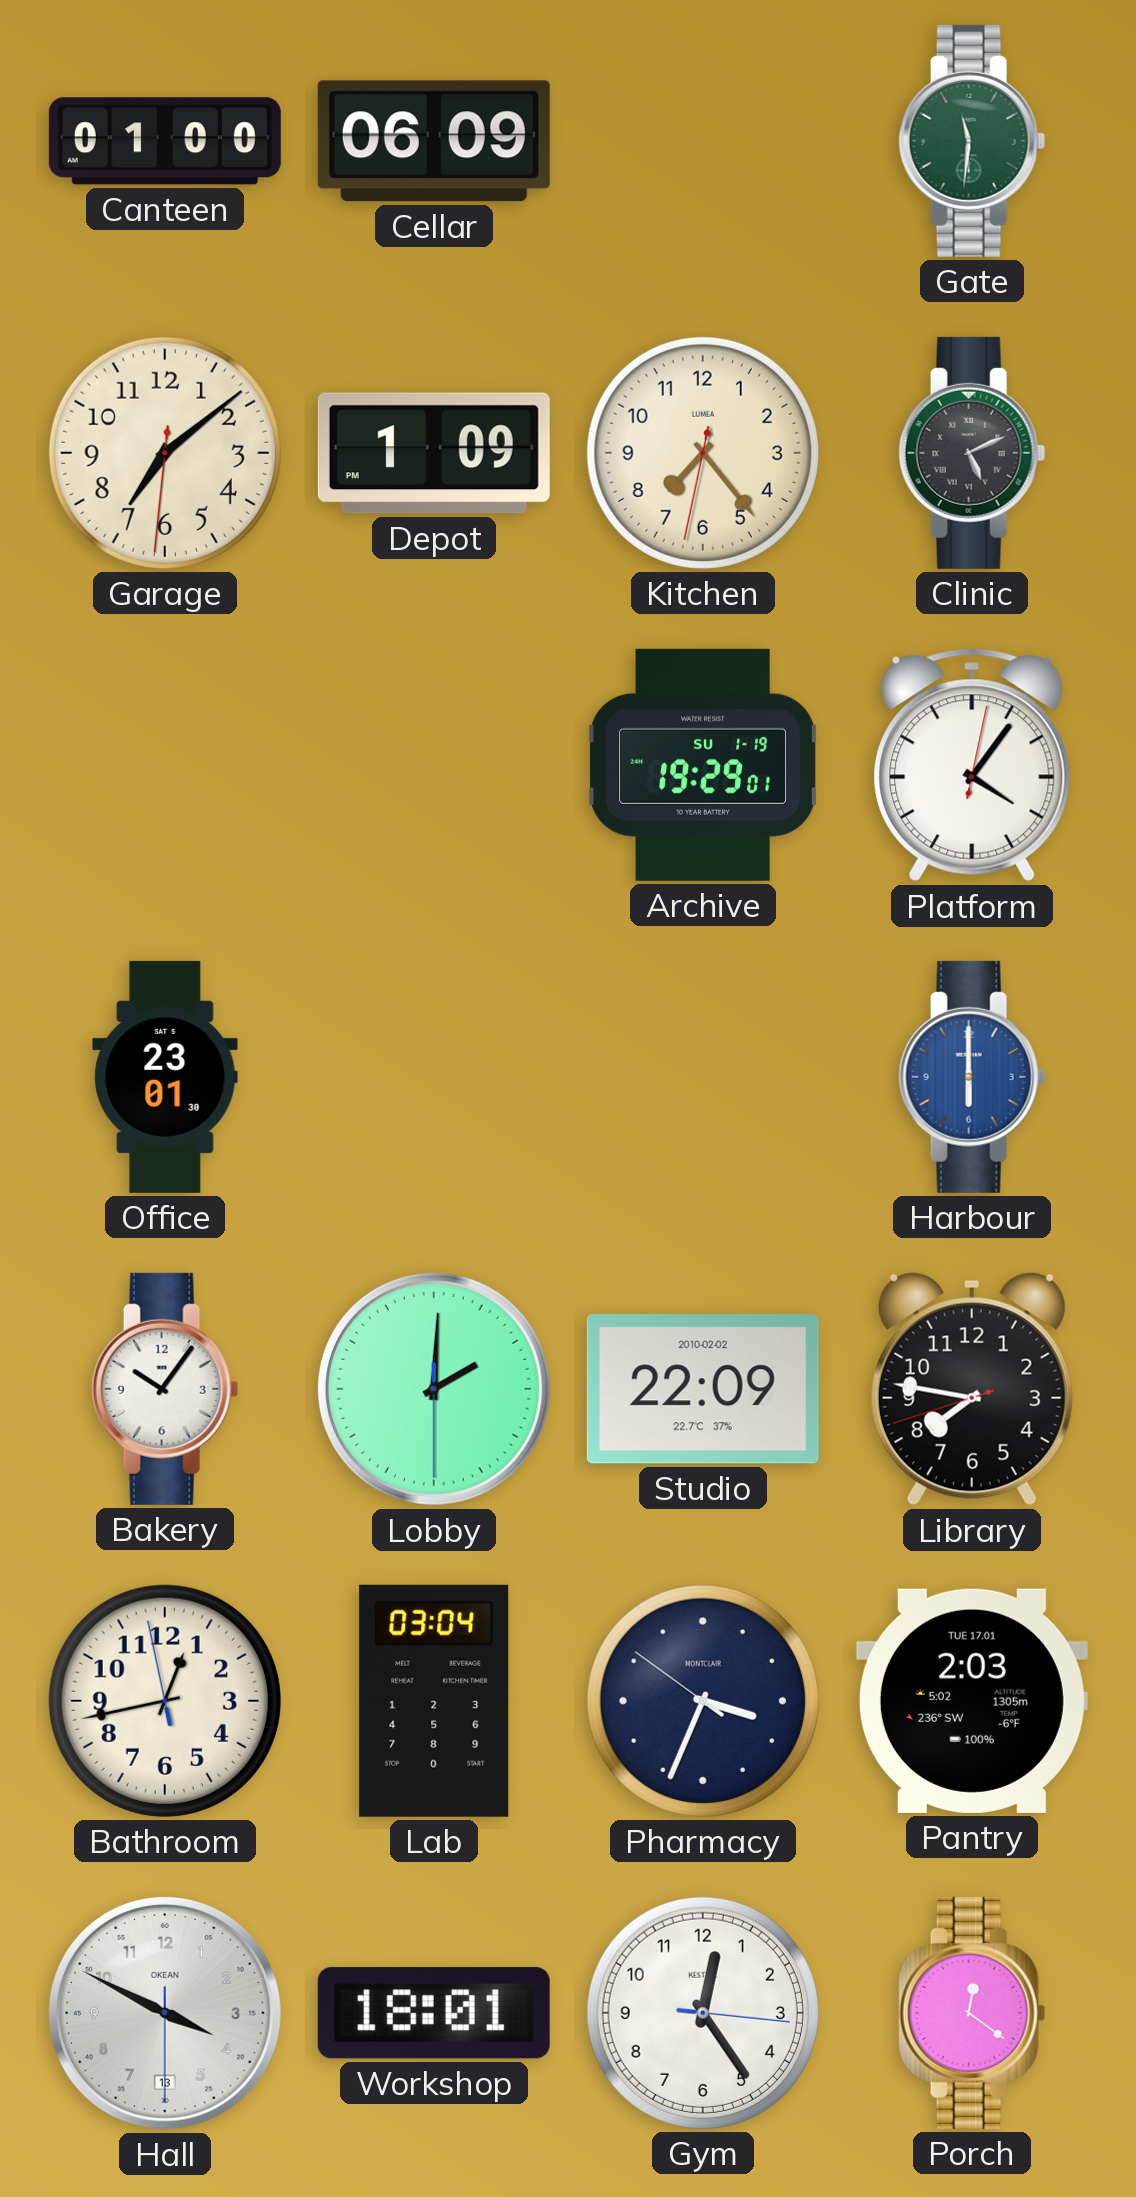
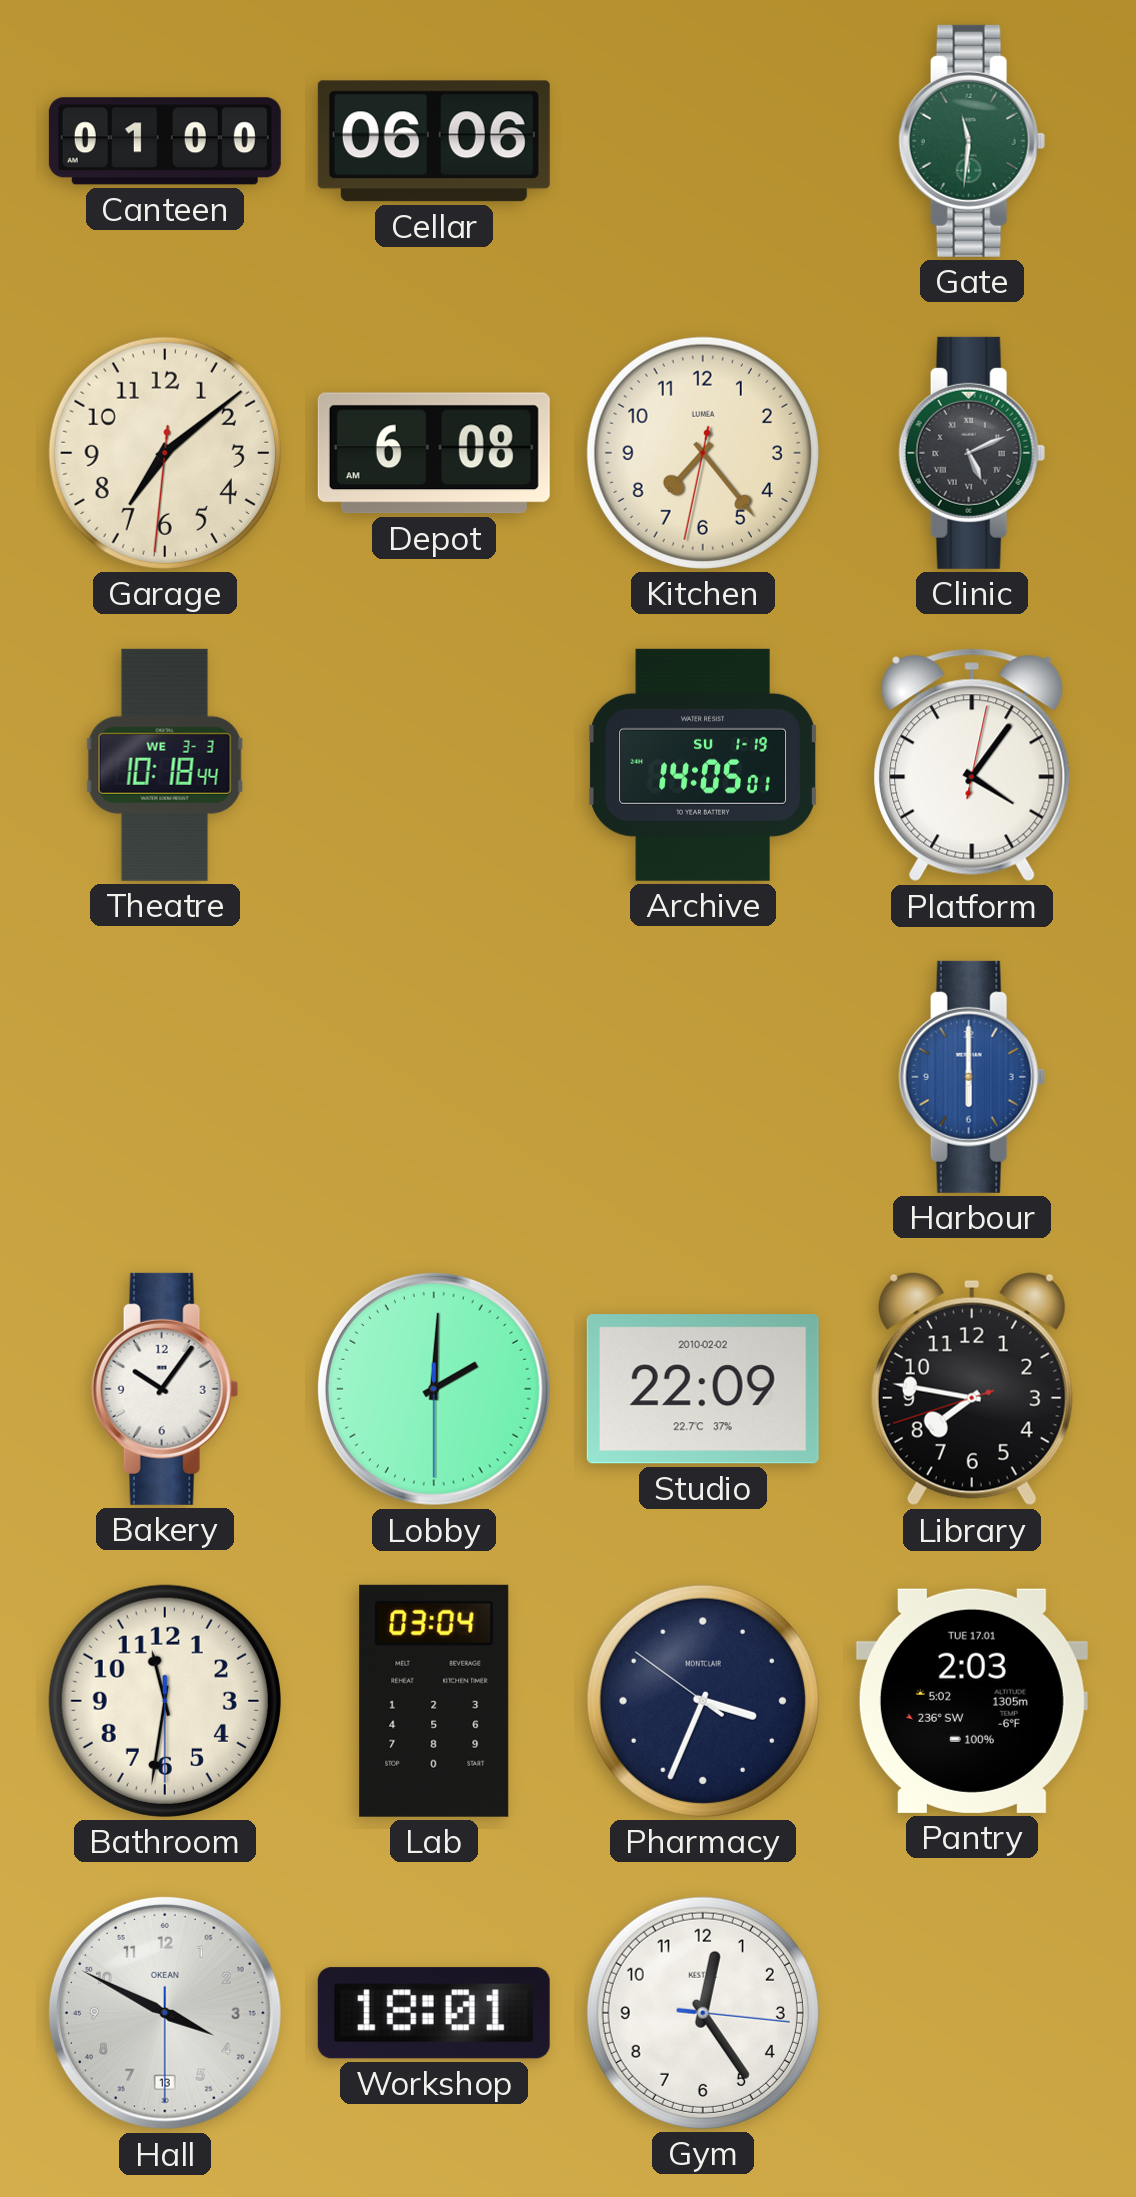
Cellar: 06:09 -> 06:06
Depot: 1:09 -> 6:08
Theatre: none -> 10:18
Archive: 19:29 -> 14:05
Office: 23:01 -> none
Bathroom: 12:42 -> 11:31
Porch: 12:21 -> none
